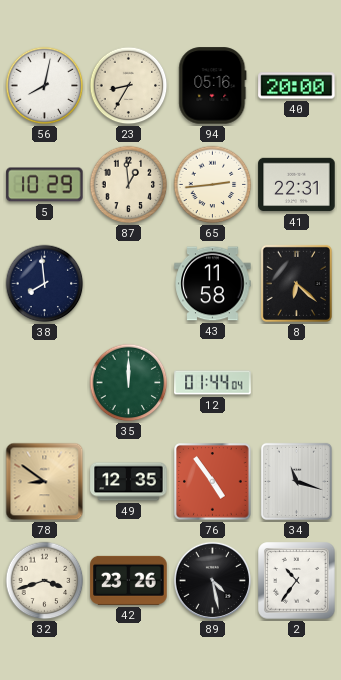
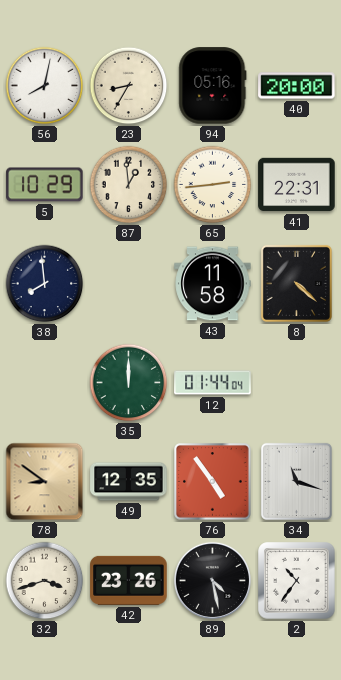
8: 6:22 -> 4:22
